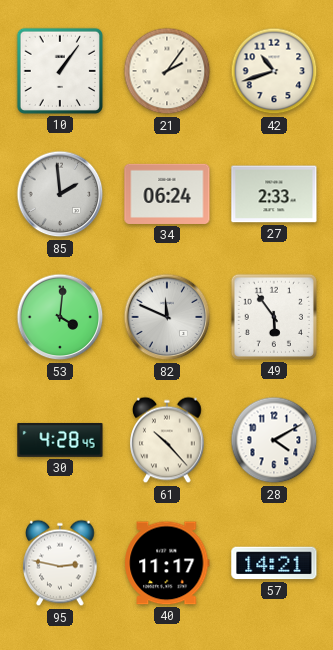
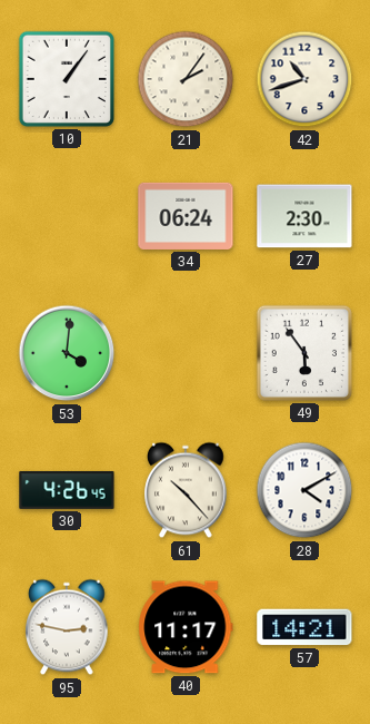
85: 1:59 -> none
27: 2:33 -> 2:30
82: 11:49 -> none
30: 4:28 -> 4:26
